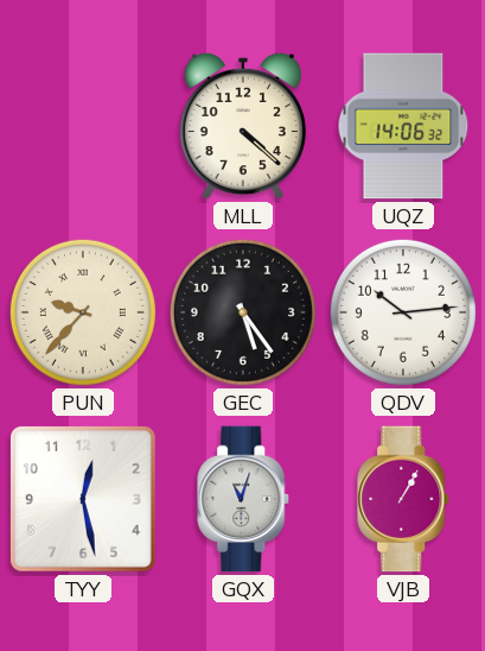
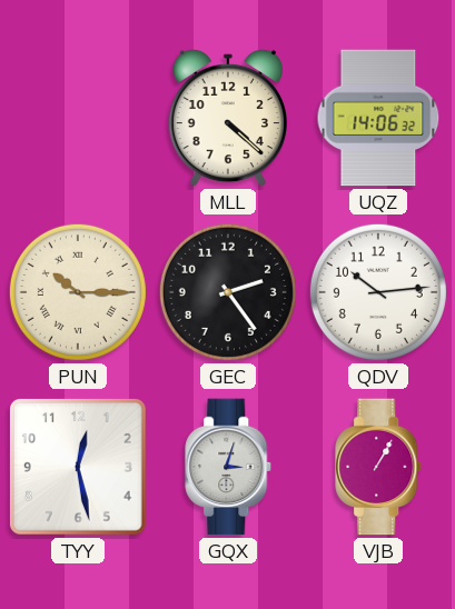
PUN: 9:37 -> 10:15
GEC: 5:24 -> 2:24
GQX: 11:03 -> 3:03
